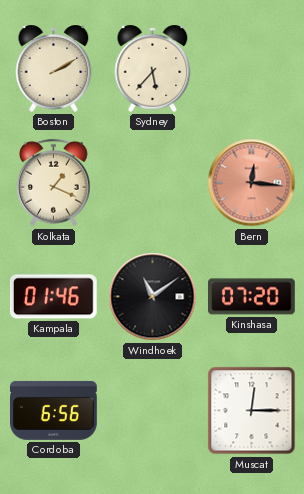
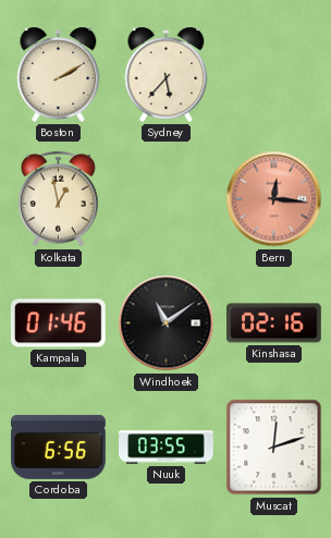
Kolkata: 1:19 -> 12:58
Kinshasa: 07:20 -> 02:16
Nuuk: none -> 03:55
Muscat: 12:15 -> 12:12
